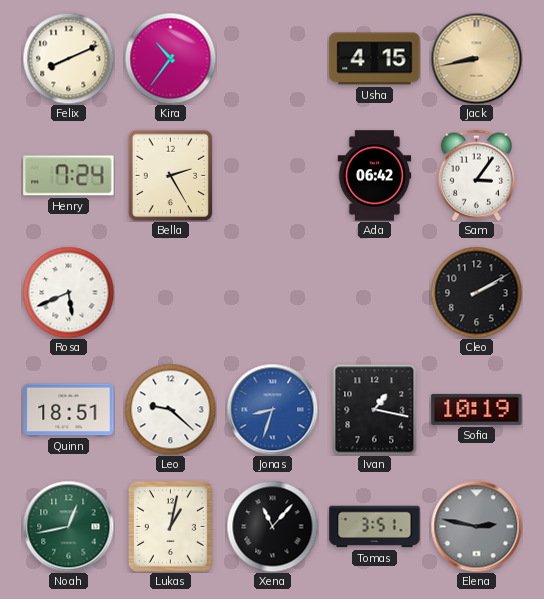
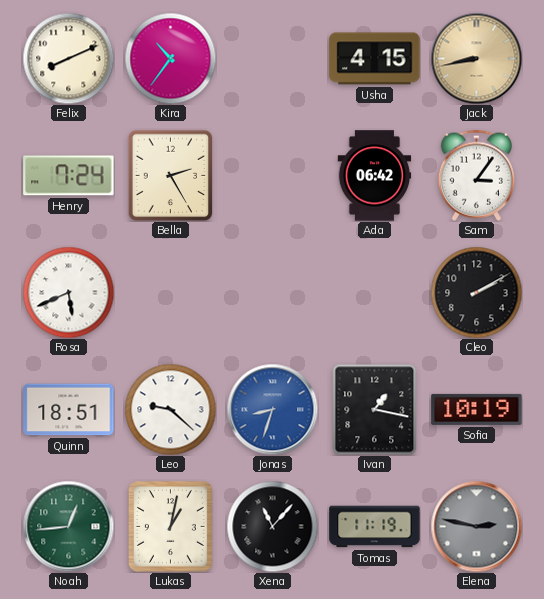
Noah: 12:43 -> 12:44
Tomas: 3:51 -> 11:19
